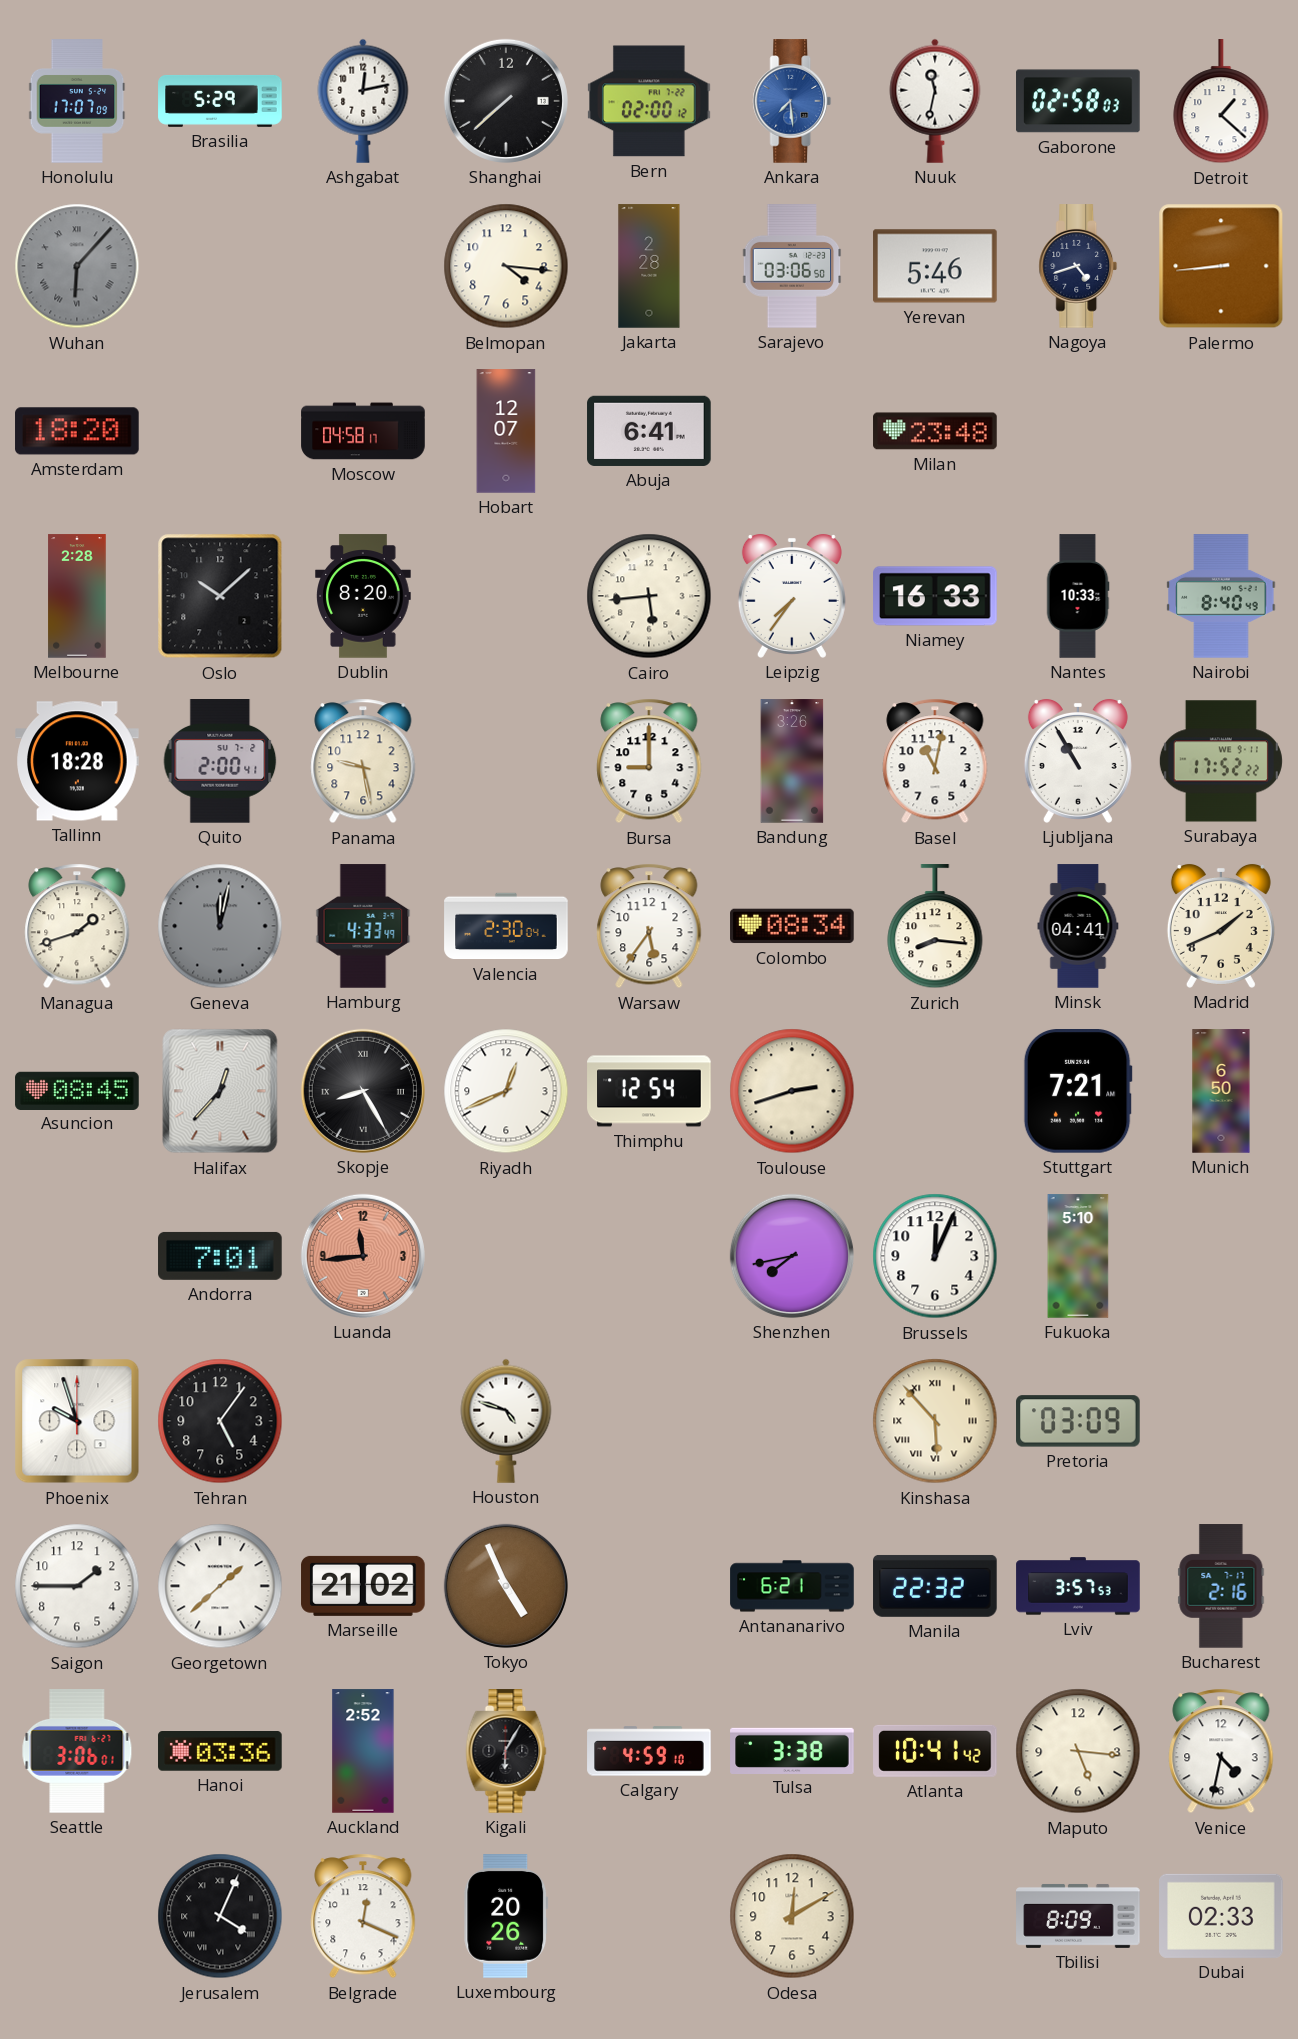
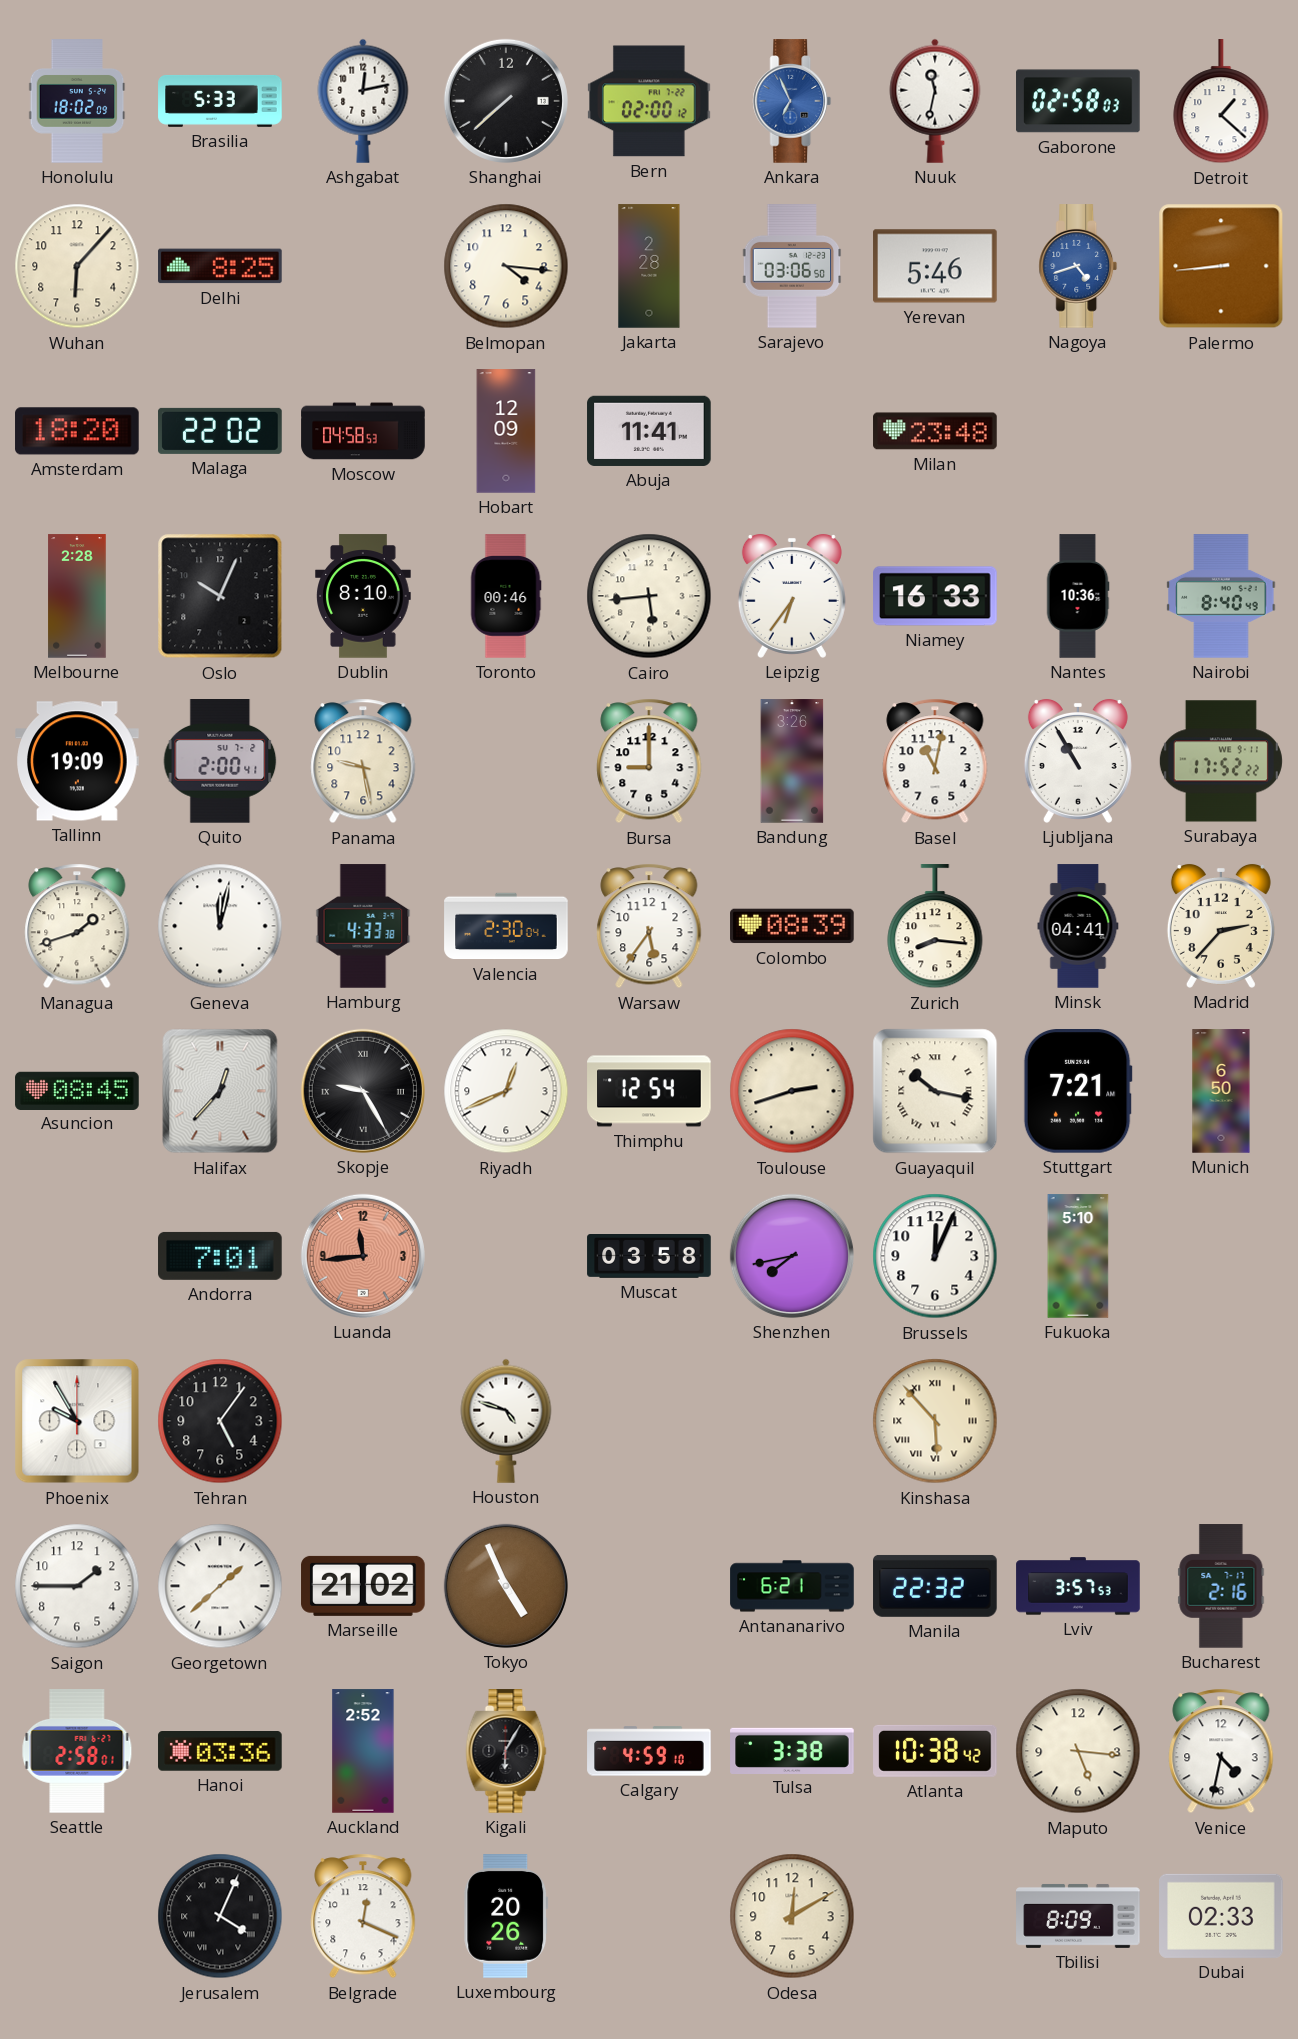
Honolulu: 17:07 -> 18:02
Brasilia: 5:29 -> 5:33
Ankara: 7:29 -> 6:56
Wuhan dial: grey -> cream
Wuhan numerals: Roman -> Arabic
Delhi: none -> 8:25
Nagoya dial: navy -> blue
Malaga: none -> 22:02
Moscow: 04:58:17 -> 04:58:53
Hobart: 12:07 -> 12:09
Abuja: 6:41 -> 11:41
Oslo: 10:08 -> 10:04
Dublin: 8:20 -> 8:10
Toronto: none -> 00:46
Leipzig: 7:36 -> 6:36
Nantes: 10:33 -> 10:36
Tallinn: 18:28 -> 19:09
Geneva dial: grey -> white
Hamburg: 4:33:49 -> 4:33:38
Colombo: 08:34 -> 08:39
Madrid: 1:41 -> 2:37
Skopje: 8:25 -> 9:25
Guayaquil: none -> 10:17
Muscat: none -> 03:58
Phoenix: 9:57 -> 9:55
Pretoria: 03:09 -> none
Seattle: 3:06 -> 2:58
Atlanta: 10:41 -> 10:38
